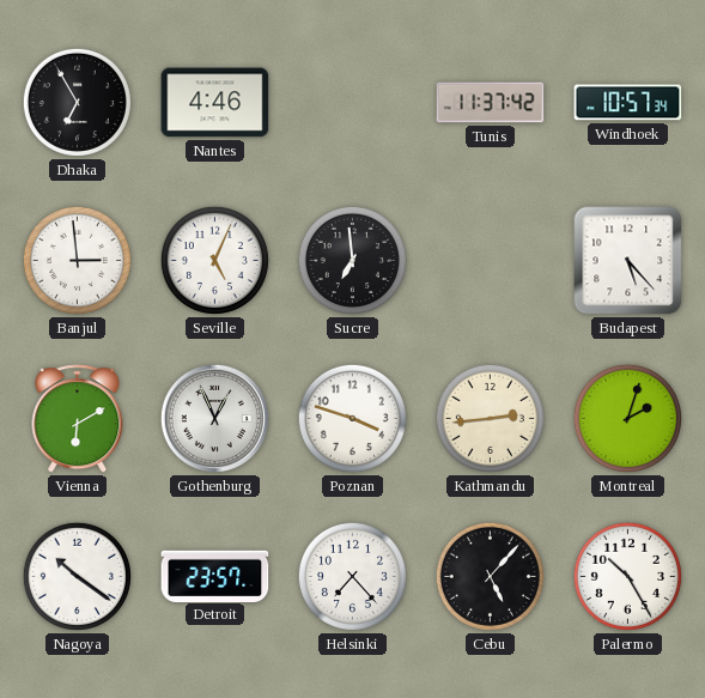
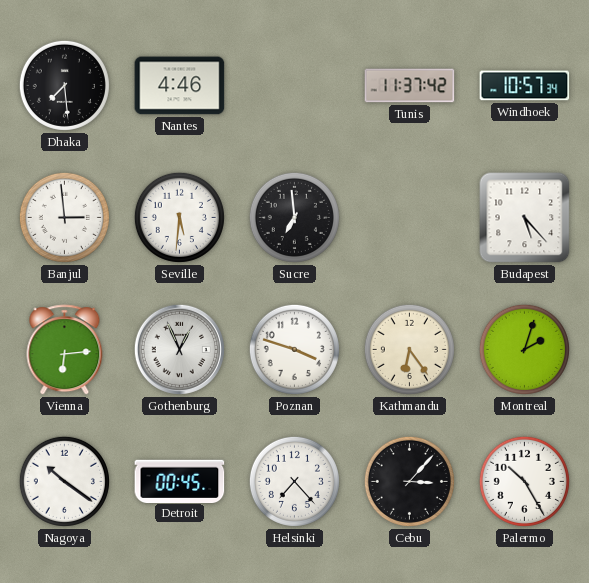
Dhaka: 6:55 -> 7:29
Seville: 5:04 -> 5:31
Vienna: 6:10 -> 6:14
Kathmandu: 2:44 -> 6:24
Detroit: 23:57 -> 00:45
Cebu: 5:07 -> 3:07
